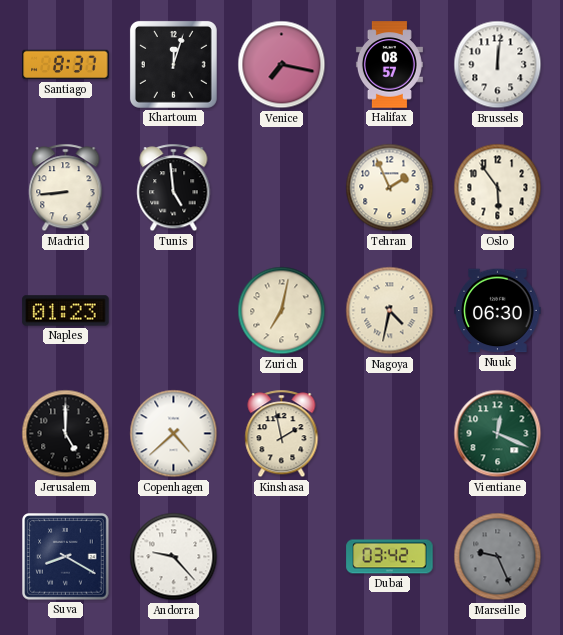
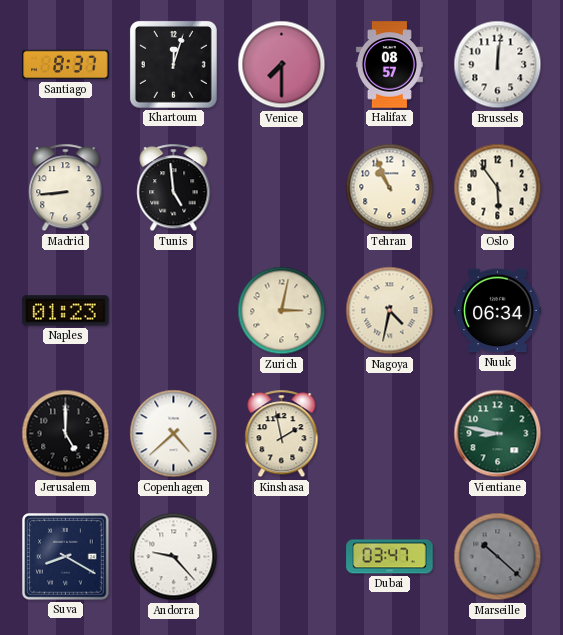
Venice: 7:17 -> 7:30
Tehran: 1:56 -> 10:56
Zurich: 7:02 -> 3:02
Nuuk: 06:30 -> 06:34
Vientiane: 12:19 -> 8:47
Dubai: 03:42 -> 03:47
Marseille: 9:26 -> 10:22
